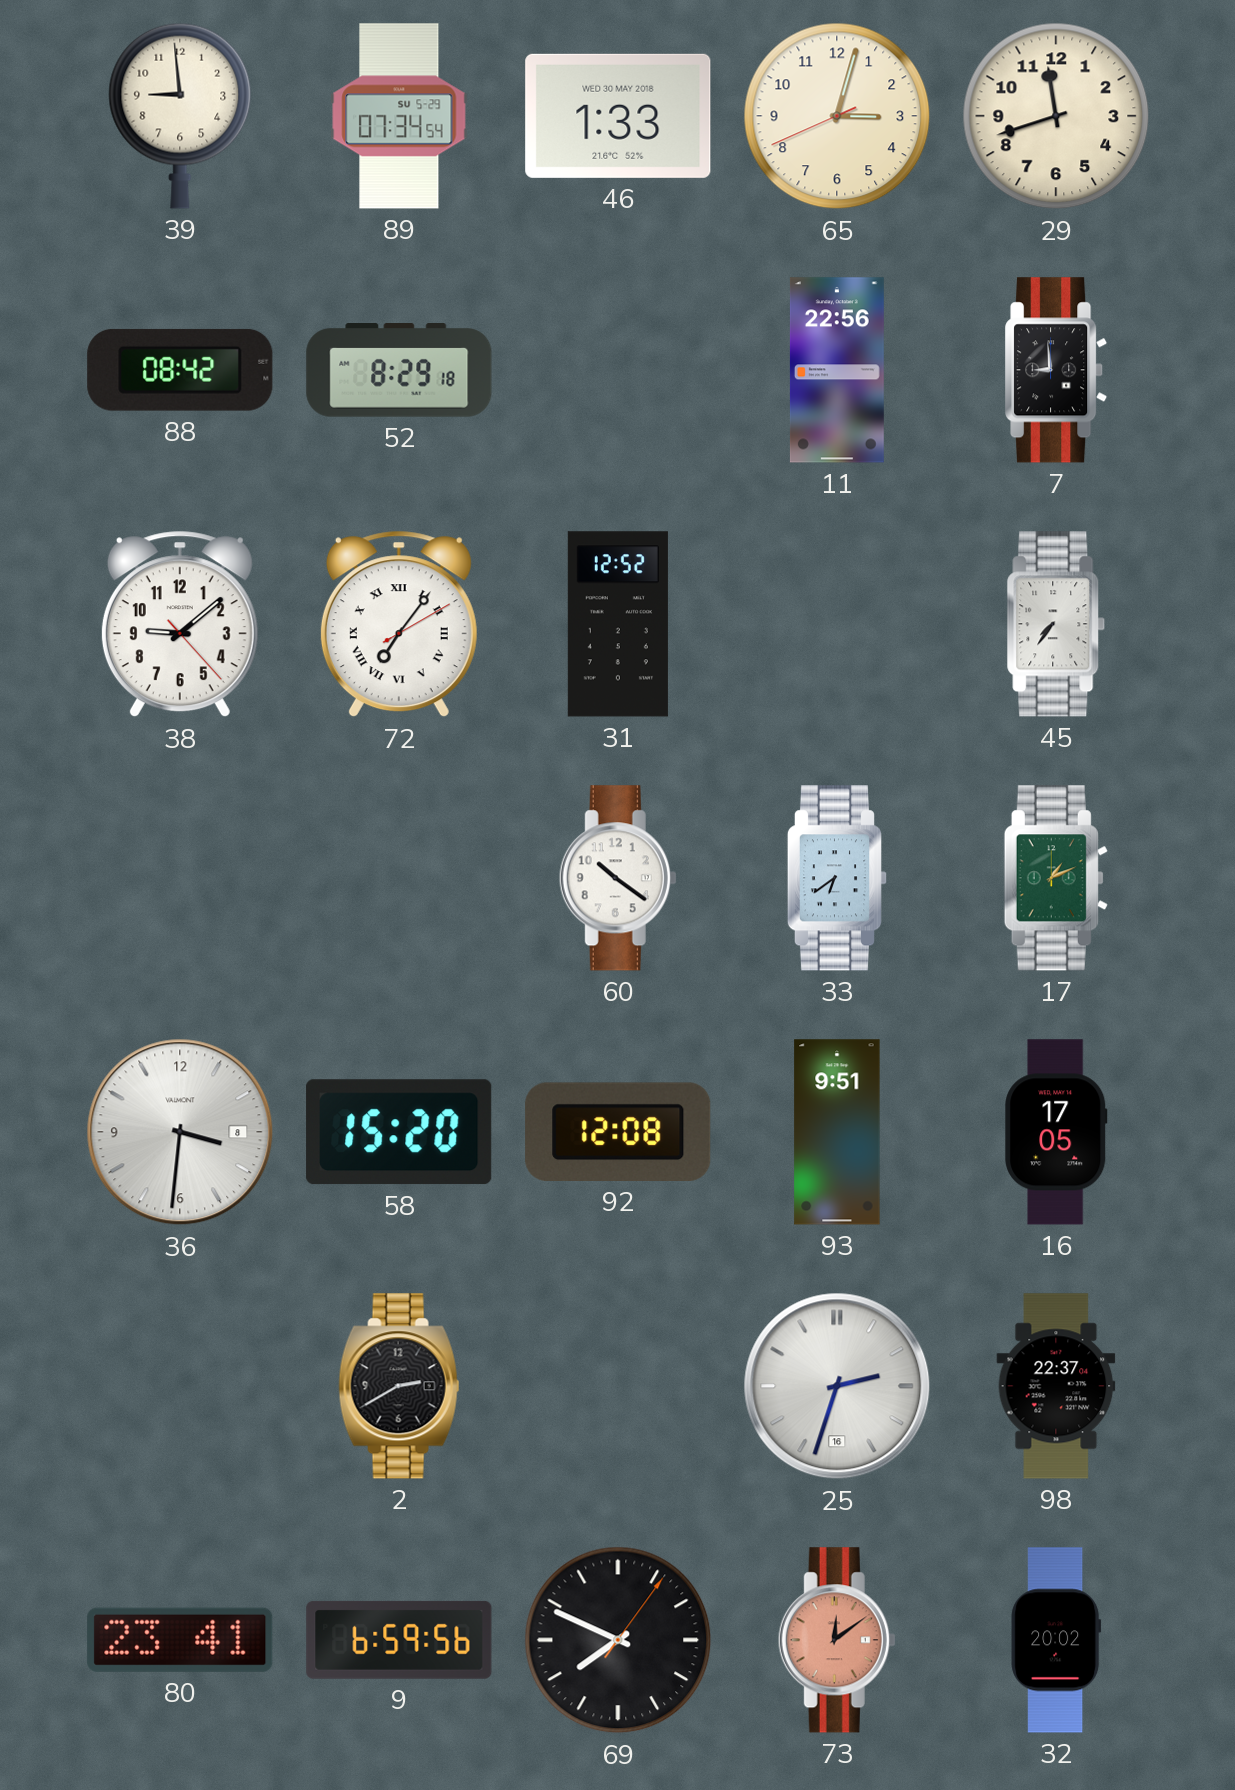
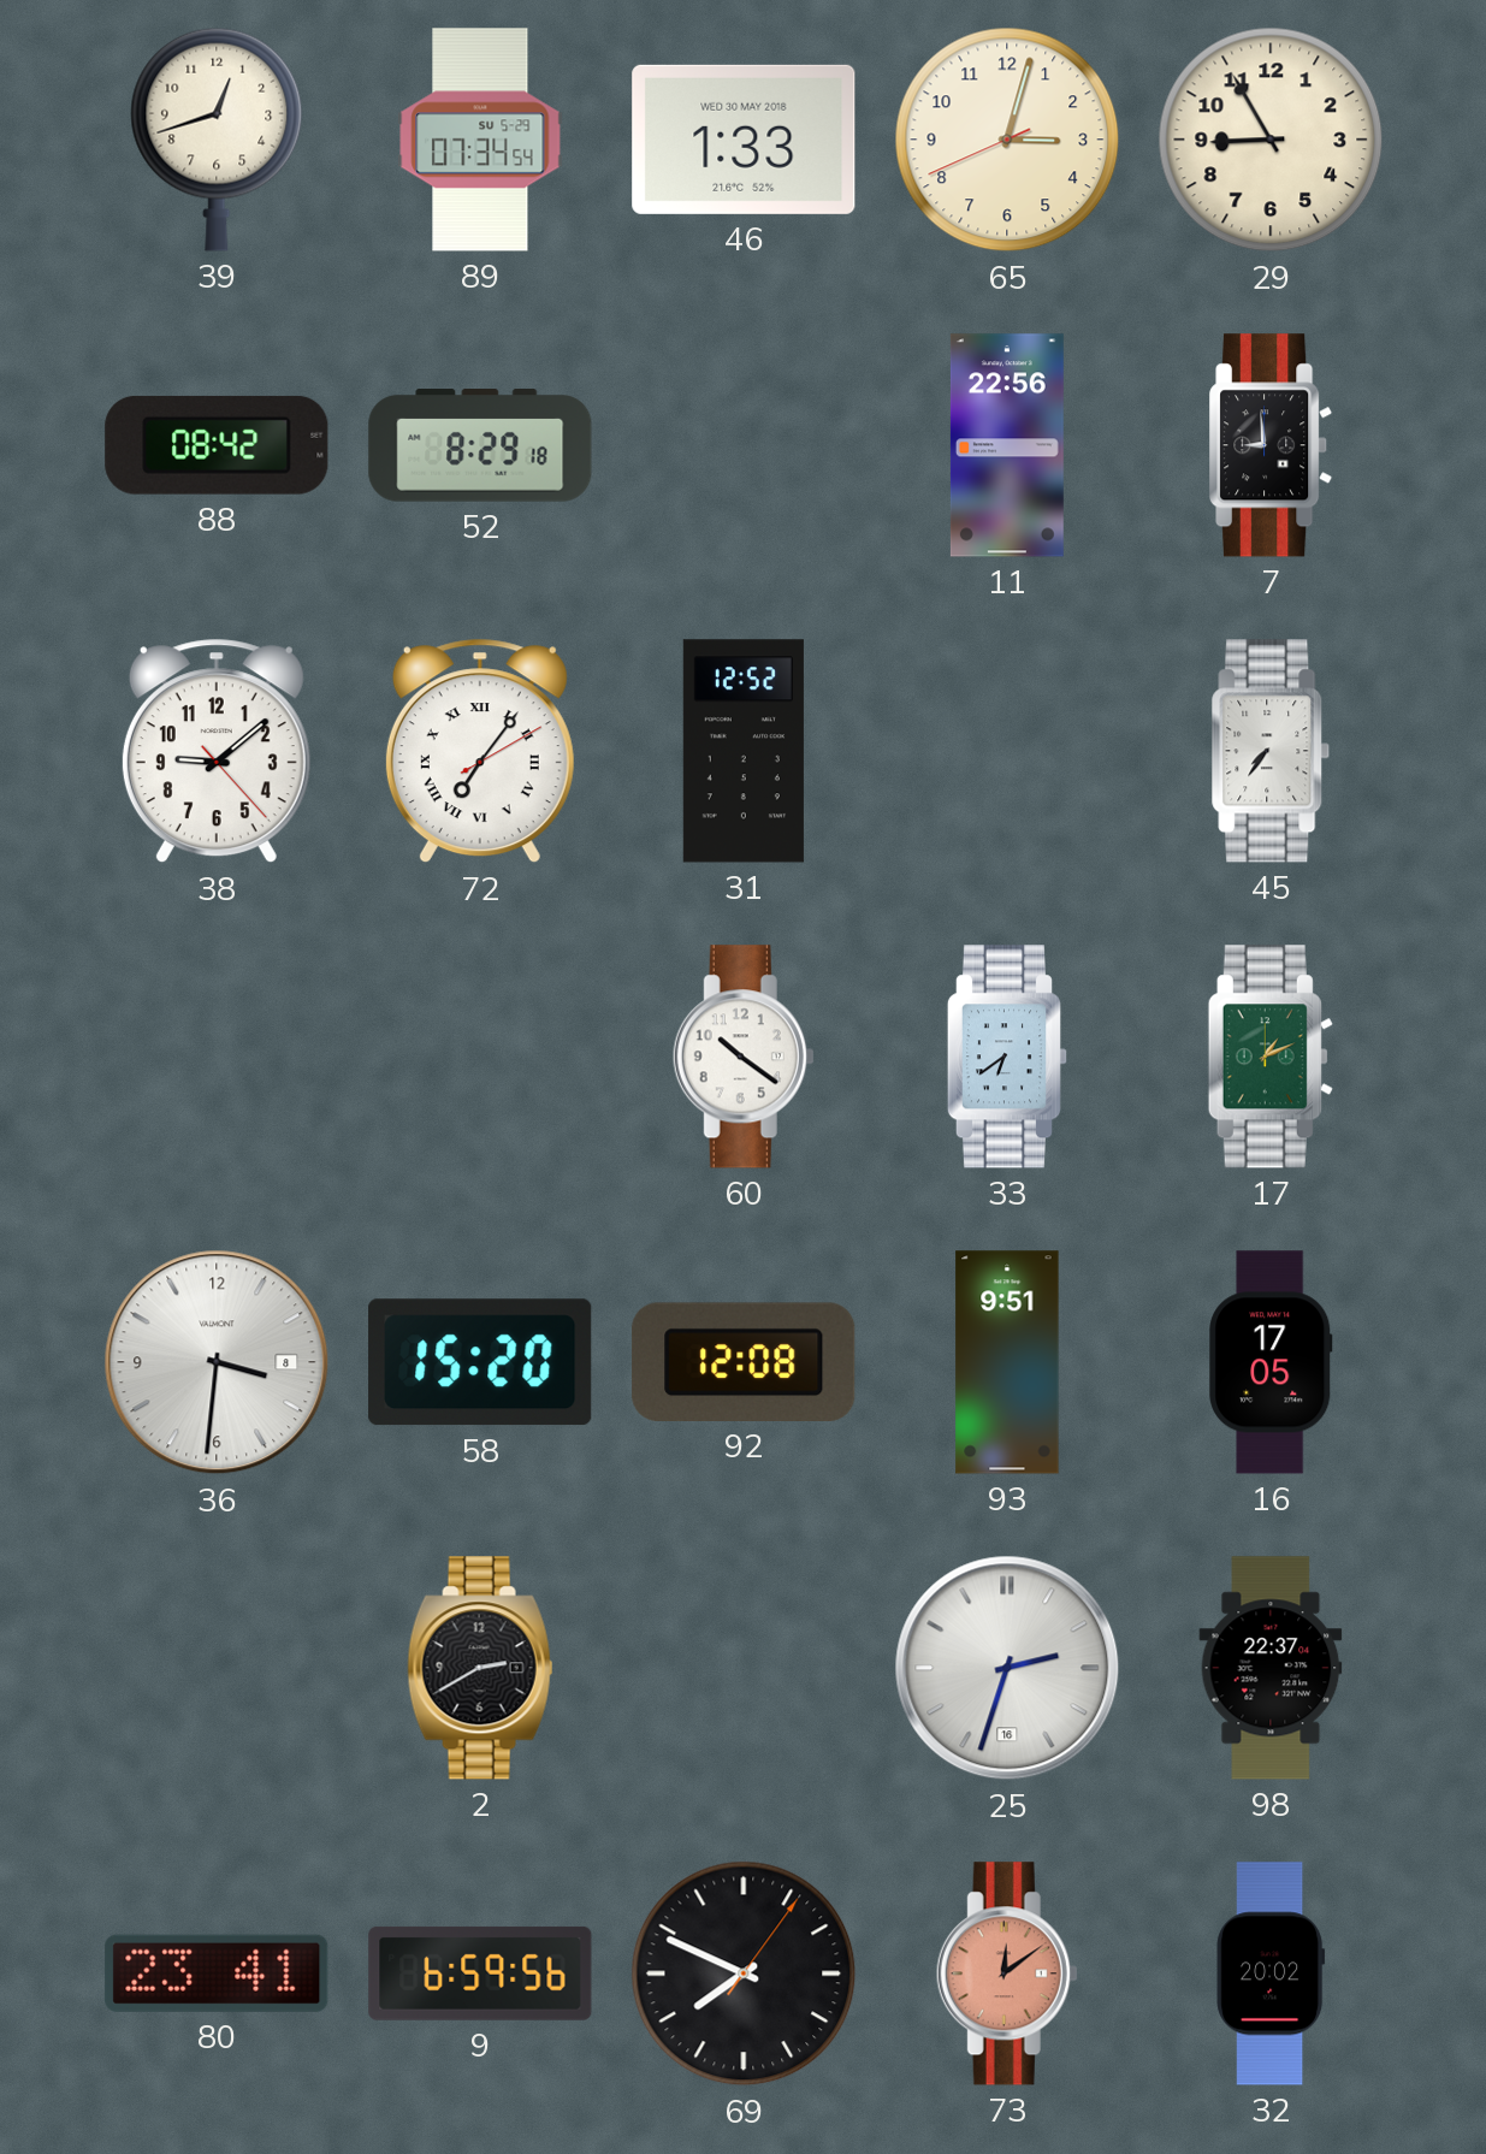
39: 8:59 -> 12:42
29: 11:42 -> 8:55
